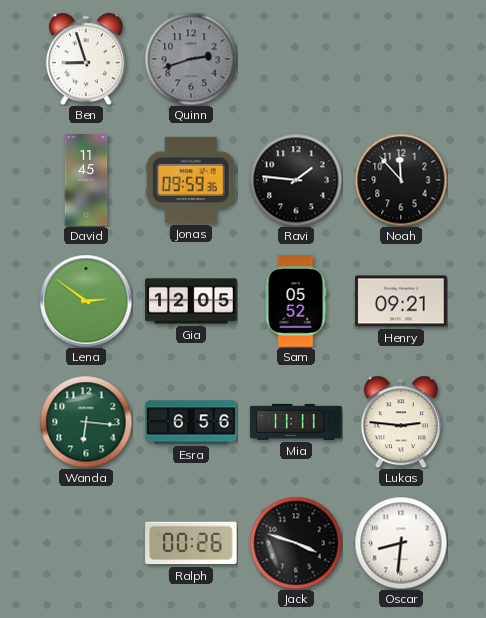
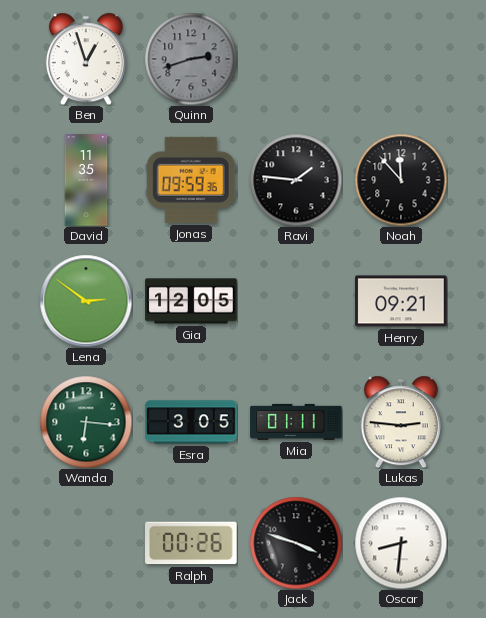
Ben: 8:57 -> 12:57
David: 11:45 -> 11:35
Sam: 05:52 -> none
Esra: 6:56 -> 3:05
Mia: 11:11 -> 01:11
